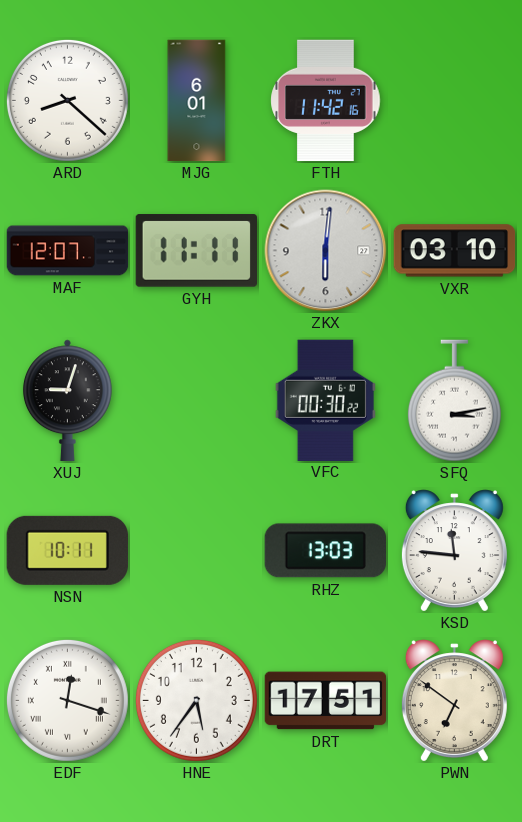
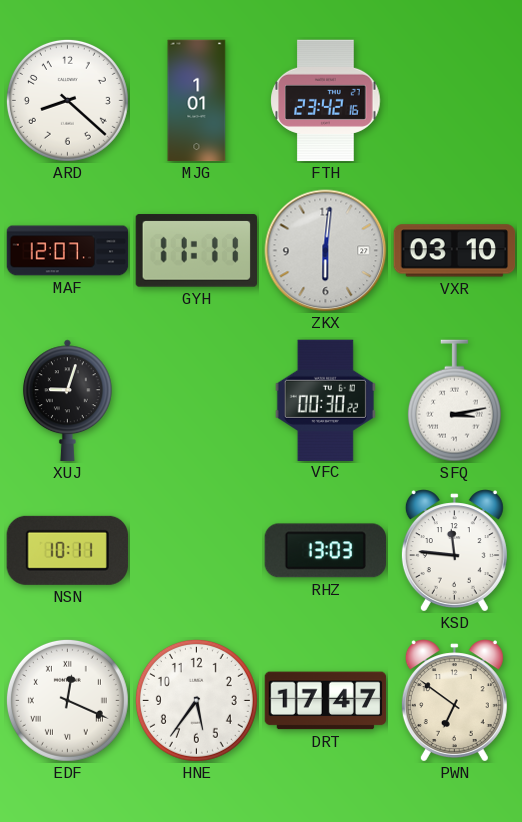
MJG: 6:01 -> 1:01
FTH: 11:42 -> 23:42
EDF: 12:18 -> 12:19
DRT: 17:51 -> 17:47
